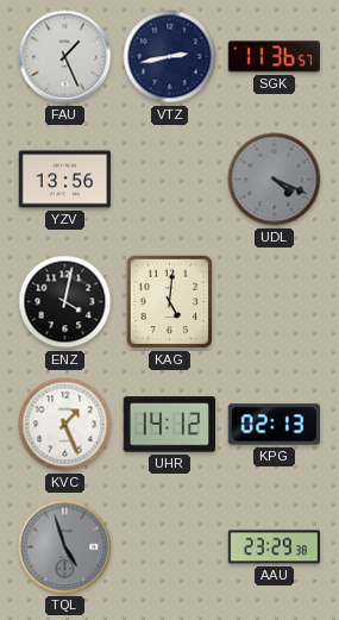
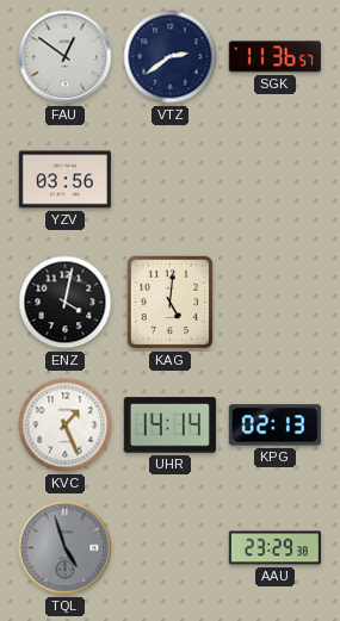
FAU: 1:26 -> 12:51
VTZ: 2:43 -> 2:39
YZV: 13:56 -> 03:56
UDL: 4:19 -> none
UHR: 14:12 -> 14:14
